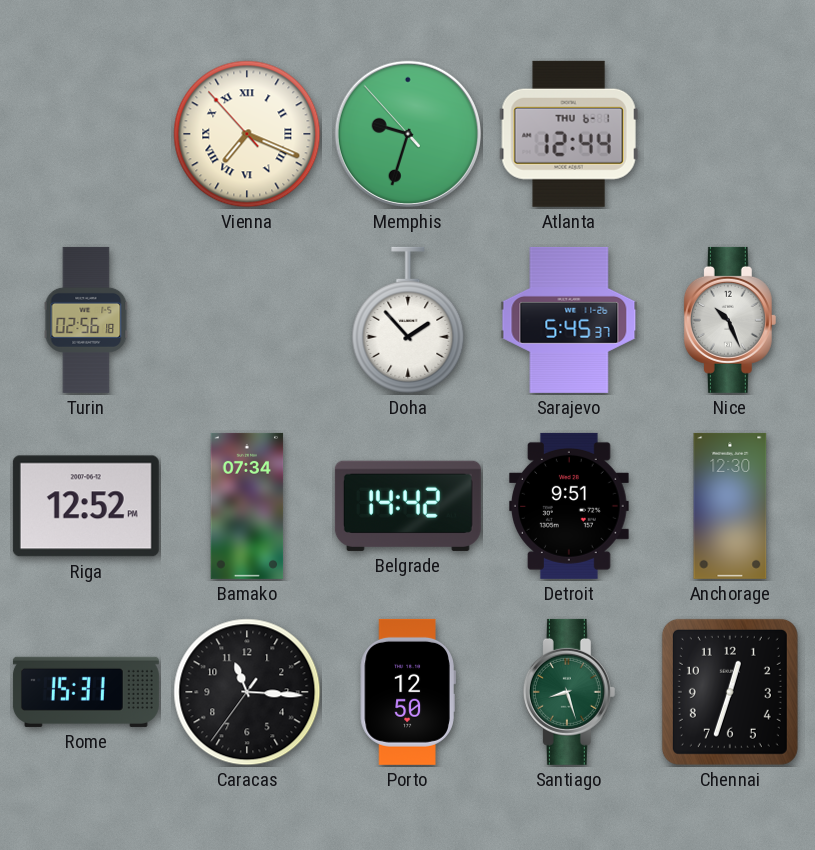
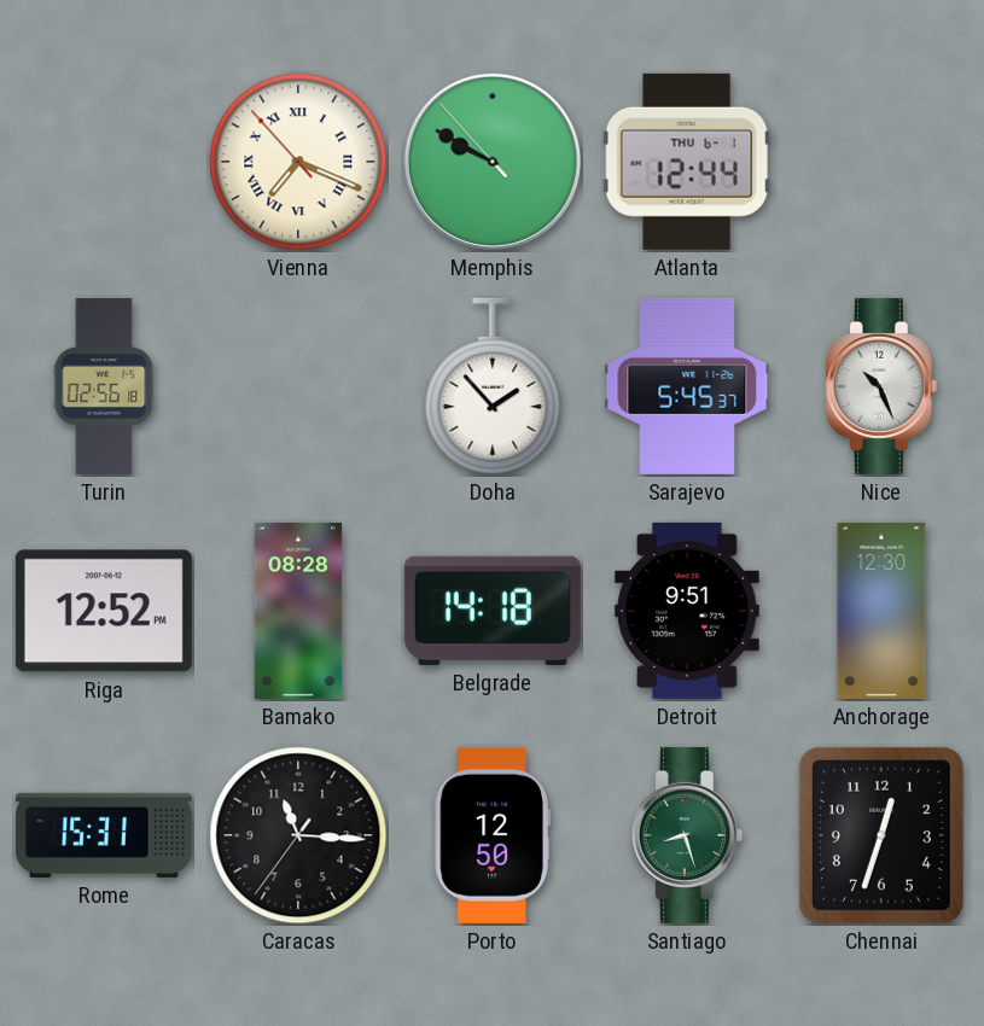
Memphis: 9:32 -> 9:49
Bamako: 07:34 -> 08:28
Belgrade: 14:42 -> 14:18
